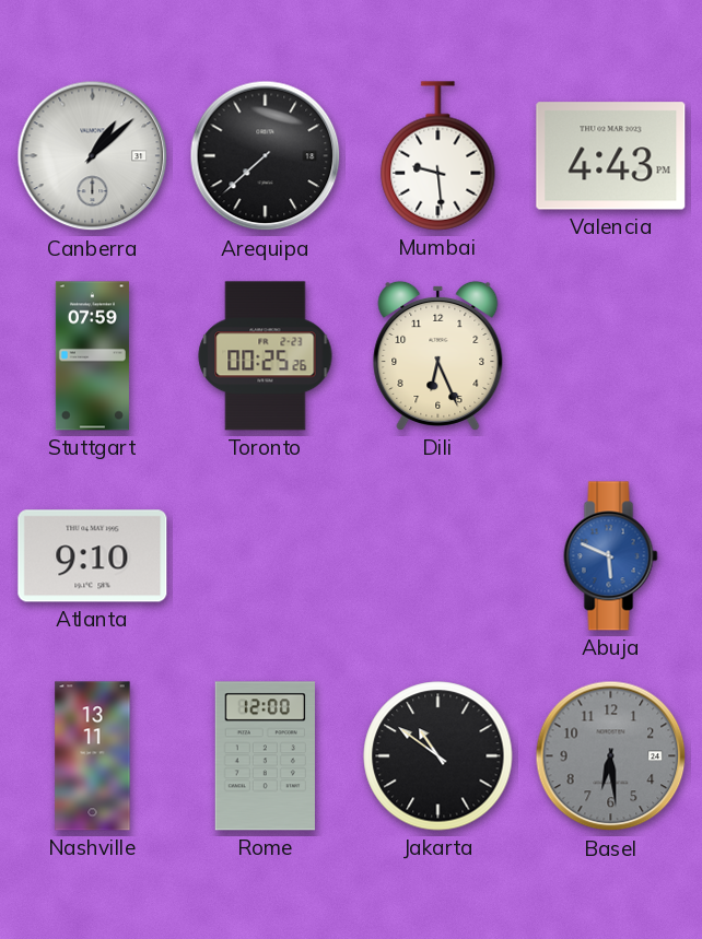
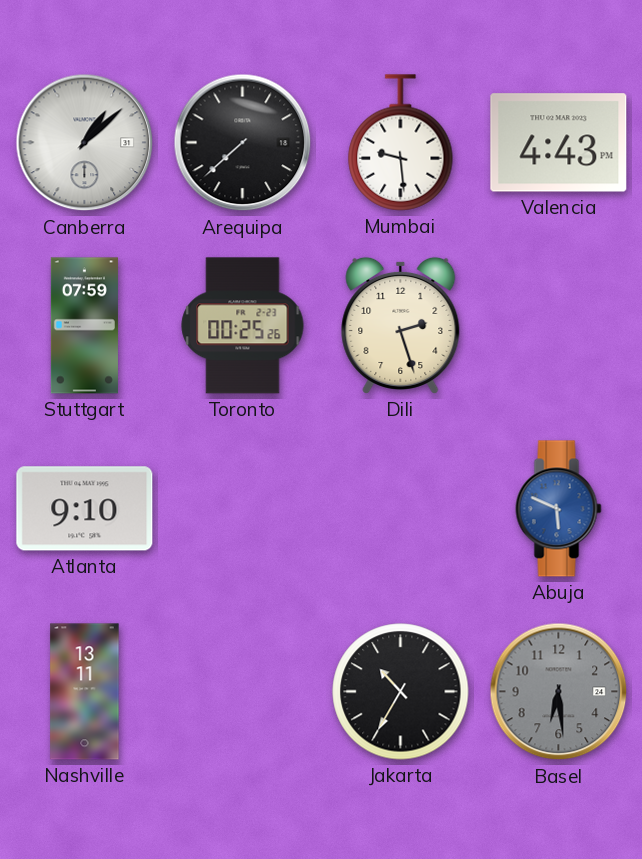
Dili: 6:26 -> 2:27
Rome: 12:00 -> none
Jakarta: 10:51 -> 10:35
